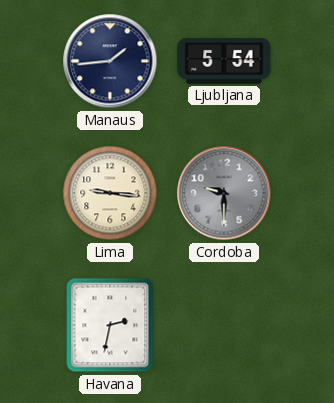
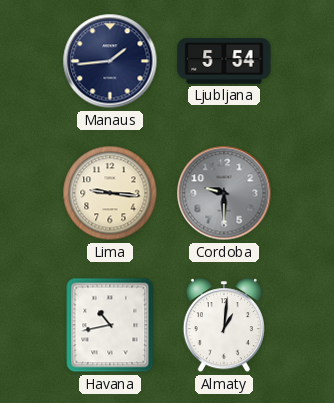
Havana: 2:32 -> 10:43
Almaty: none -> 1:01
